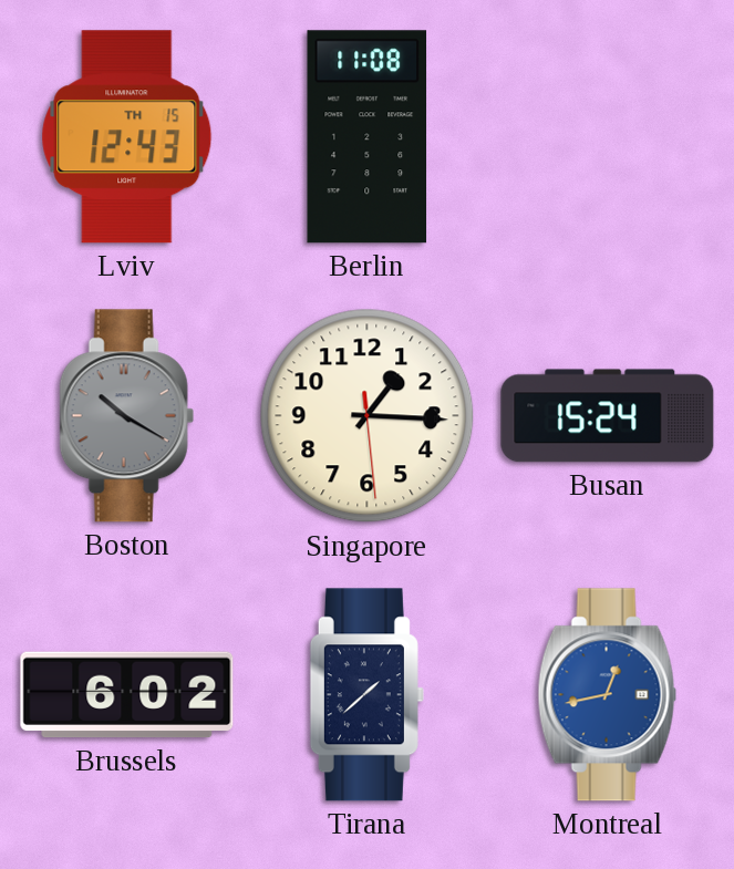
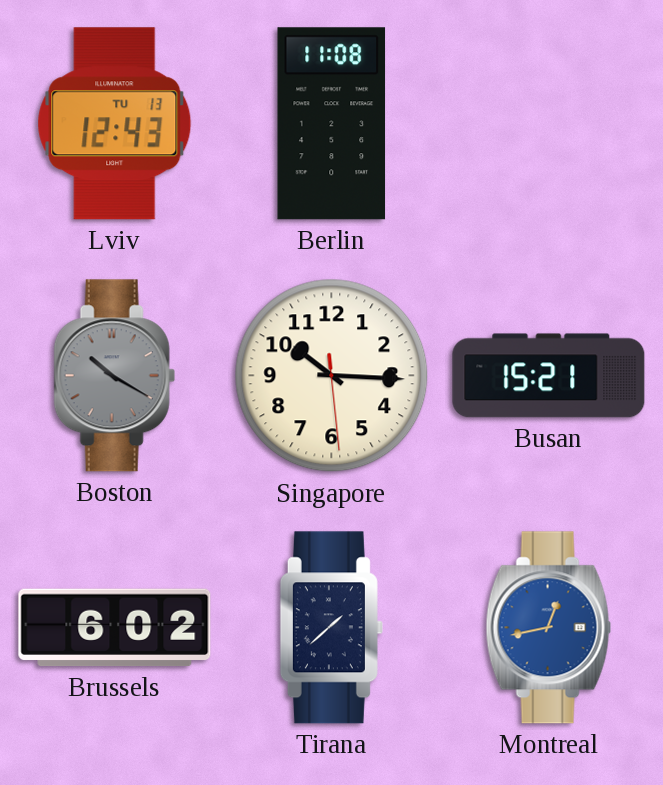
Lviv date: TH 15 -> TU 13
Singapore: 1:15 -> 10:15
Busan: 15:24 -> 15:21
